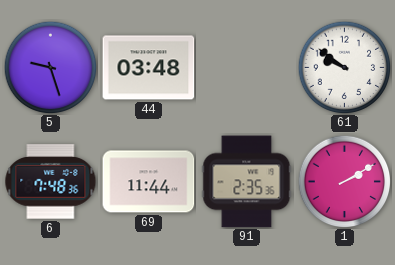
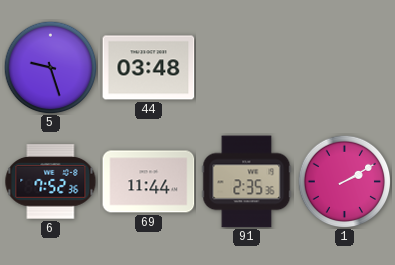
61: 9:51 -> none
6: 7:48 -> 7:52
